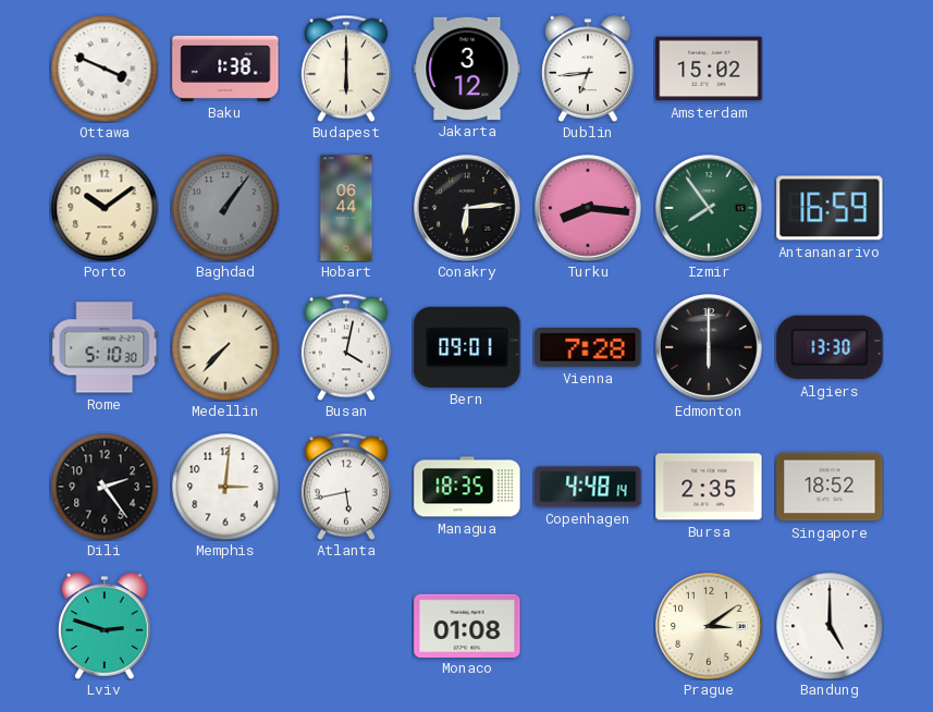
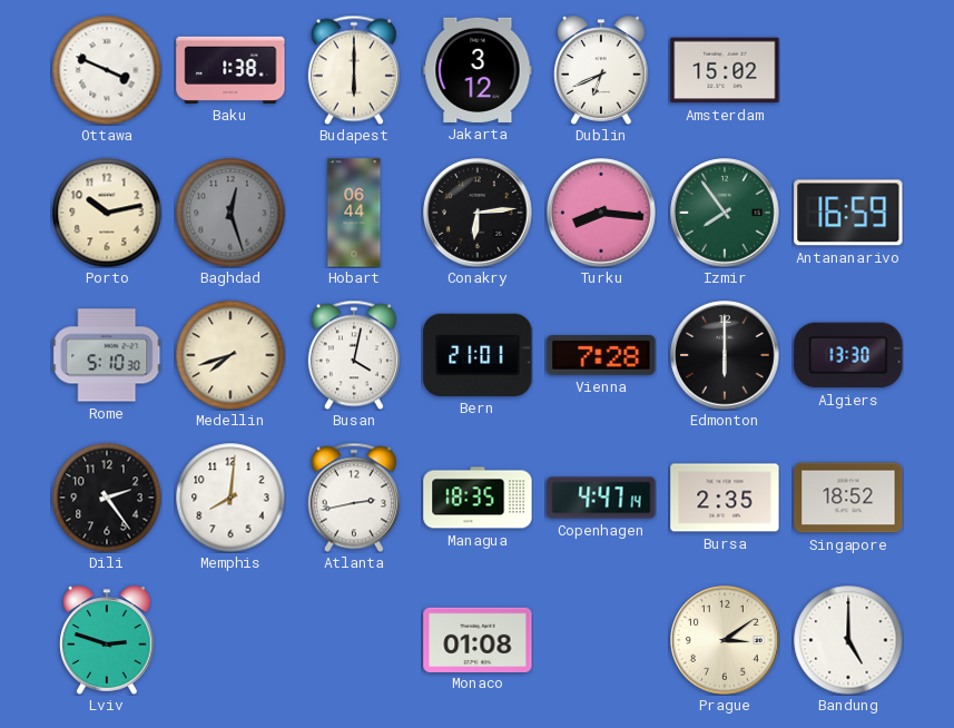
Dublin: 6:44 -> 6:41
Porto: 10:09 -> 10:13
Baghdad: 1:06 -> 12:27
Medellin: 7:37 -> 7:42
Bern: 09:01 -> 21:01
Memphis: 3:01 -> 8:01
Atlanta: 5:43 -> 2:43
Copenhagen: 4:48 -> 4:47
